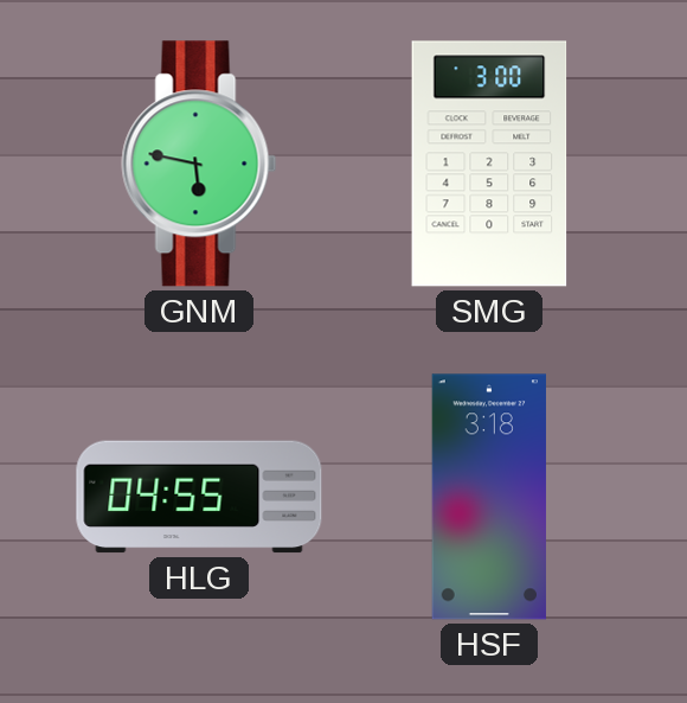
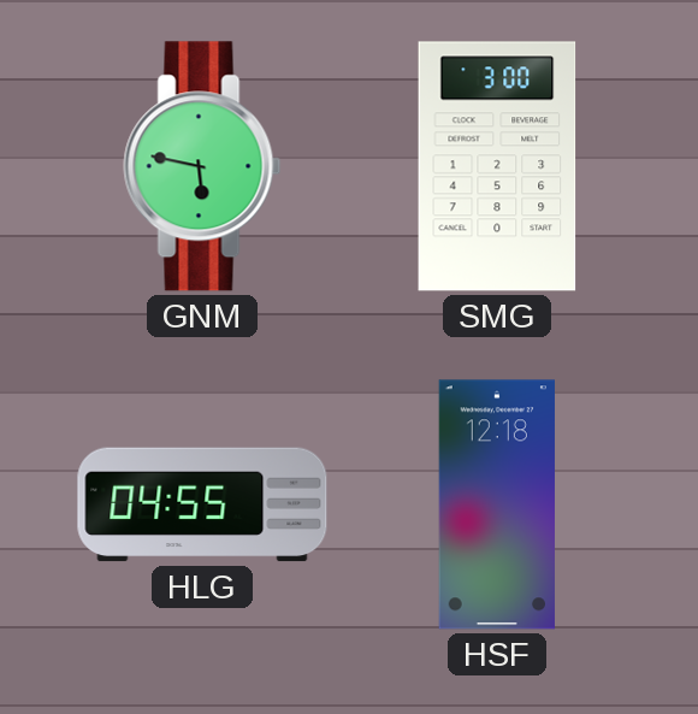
HSF: 3:18 -> 12:18
